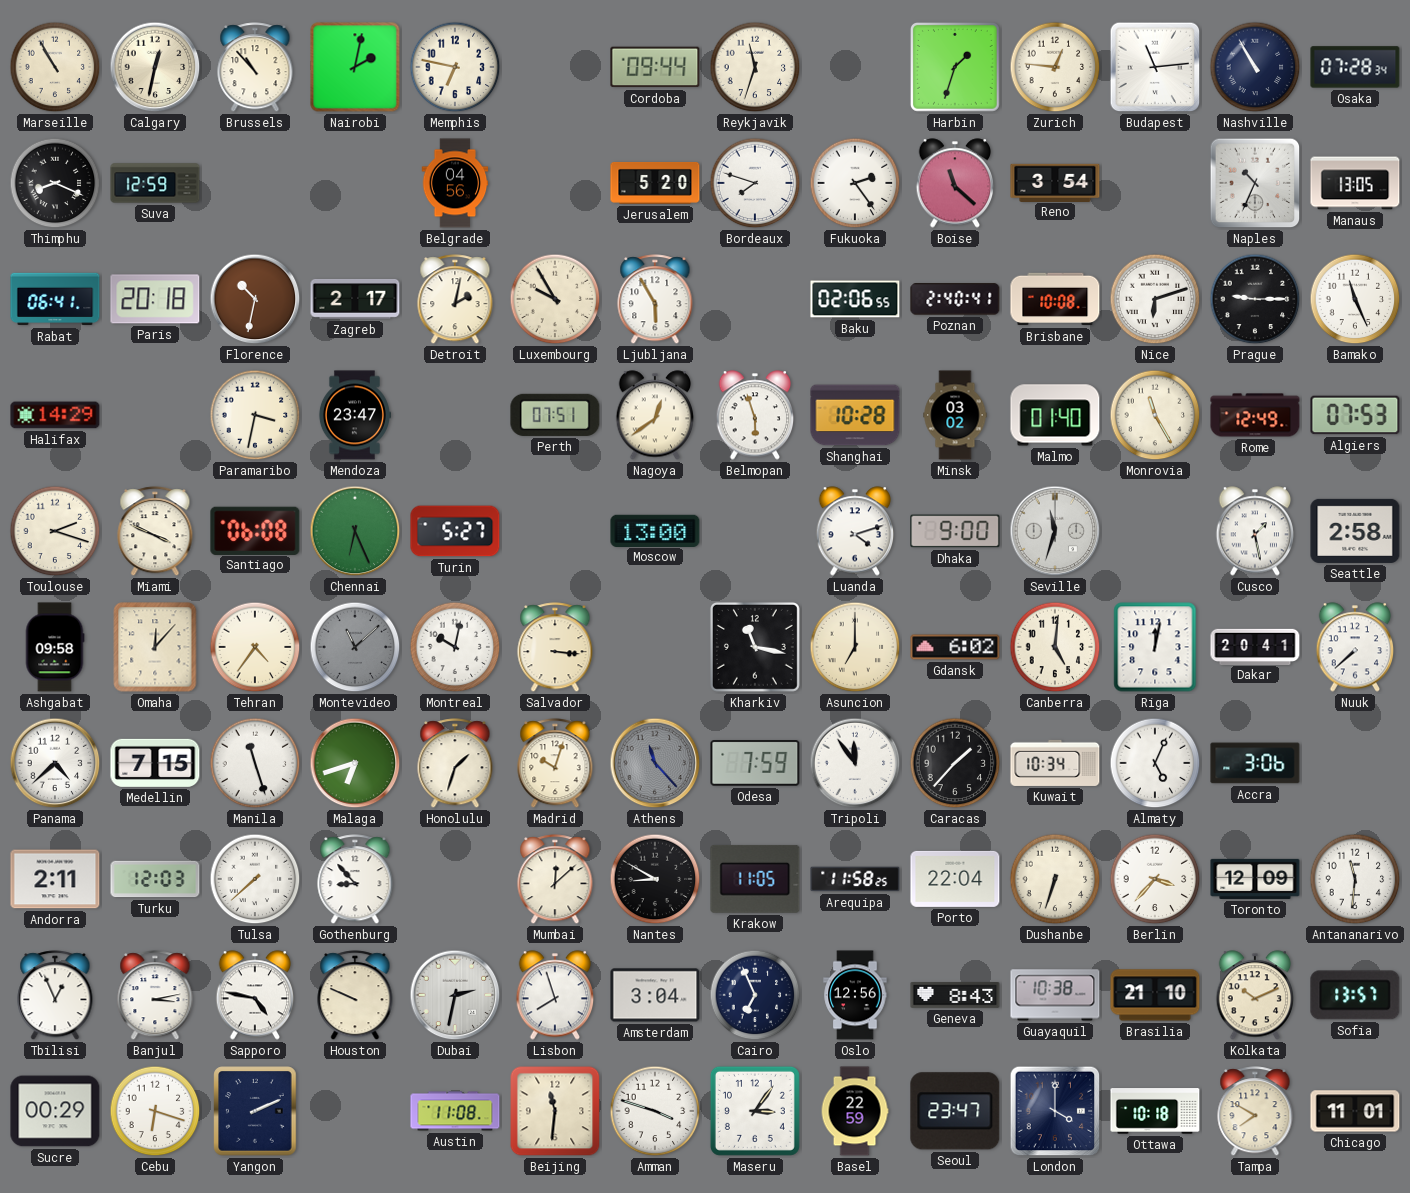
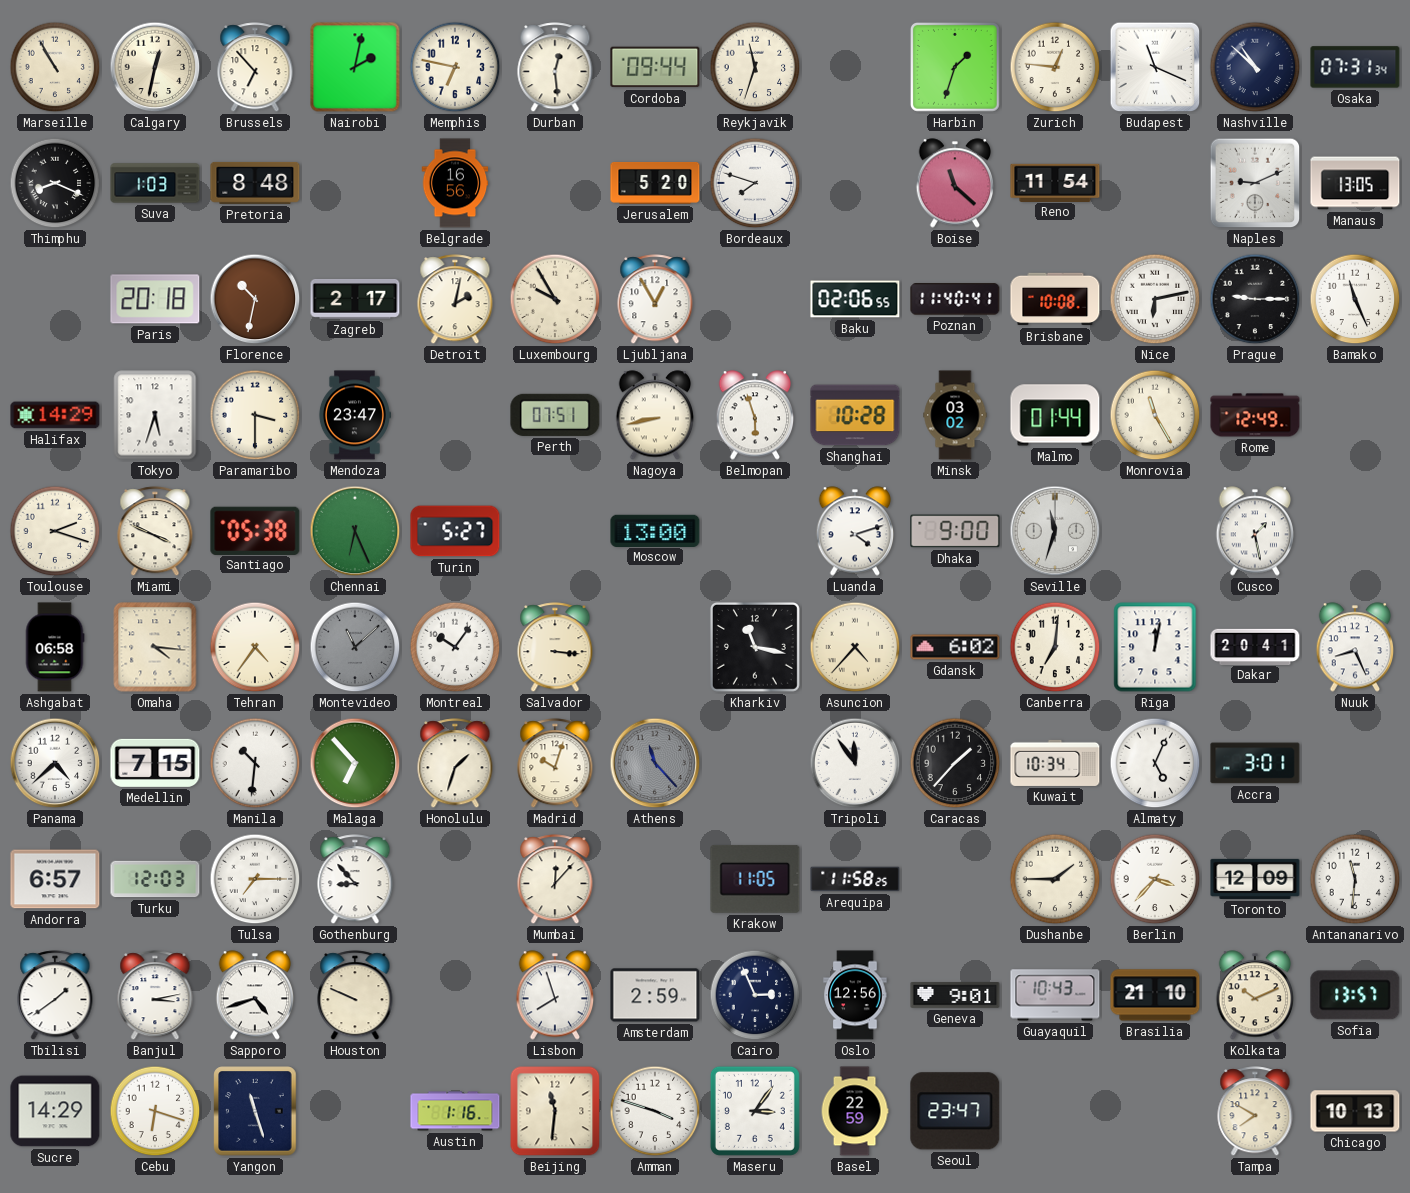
Brussels: 10:53 -> 6:53
Durban: none -> 12:29
Budapest: 11:14 -> 11:19
Nashville: 10:55 -> 10:52
Osaka: 07:28 -> 07:31
Suva: 12:59 -> 1:03
Pretoria: none -> 8:48
Belgrade: 04:56 -> 16:56
Fukuoka: 2:24 -> none
Reno: 3:54 -> 11:54
Naples: 10:34 -> 9:11
Rabat: 06:41 -> none
Ljubljana: 5:55 -> 12:55
Poznan: 2:40 -> 11:40
Nice: 6:12 -> 6:13
Tokyo: none -> 5:33
Paramaribo: 3:32 -> 3:30
Nagoya: 12:39 -> 8:43
Malmo: 01:40 -> 01:44
Algiers: 07:53 -> none
Santiago: 06:08 -> 05:38
Seattle: 2:58 -> none
Ashgabat: 09:58 -> 06:58
Omaha: 12:07 -> 4:16
Montreal: 10:02 -> 10:06
Asuncion: 7:00 -> 4:37
Canberra: 5:01 -> 7:01
Nuuk: 7:38 -> 8:26
Manila: 11:27 -> 10:31
Malaga: 6:42 -> 6:53
Odesa: 7:59 -> none
Accra: 3:06 -> 3:01
Andorra: 2:11 -> 6:57
Tulsa: 7:38 -> 7:15
Mumbai: 12:08 -> 12:07
Nantes: 8:50 -> none
Porto: 22:04 -> none
Dushanbe: 6:33 -> 1:45
Tbilisi: 12:56 -> 1:39
Sapporo: 4:47 -> 4:42
Dubai: 2:32 -> none
Amsterdam: 3:04 -> 2:59
Cairo: 6:56 -> 2:56
Geneva: 8:43 -> 9:01
Guayaquil: 10:38 -> 10:43
Sucre: 00:29 -> 14:29
Yangon: 2:11 -> 11:27
Austin: 11:08 -> 1:16
London: 4:00 -> none
Ottawa: 10:18 -> none
Chicago: 11:01 -> 10:13
